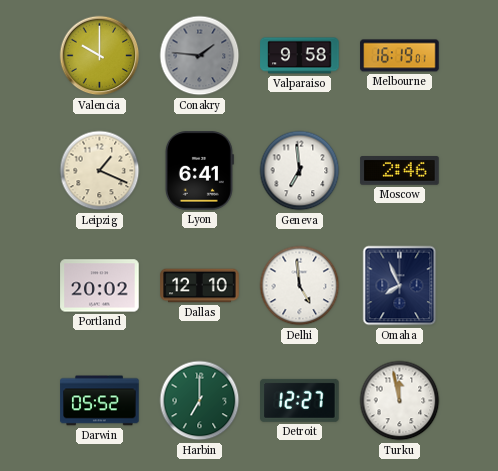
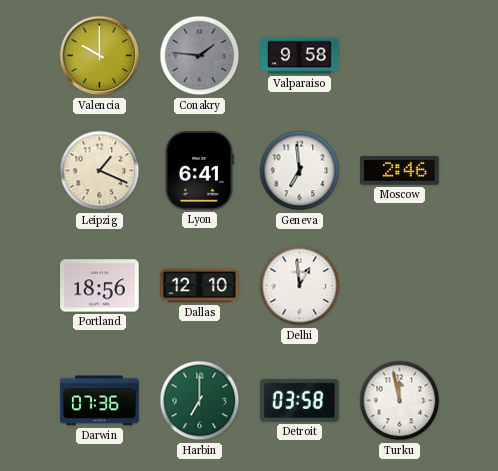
Melbourne: 16:19 -> none
Portland: 20:02 -> 18:56
Delhi: 4:59 -> 12:59
Omaha: 7:56 -> none
Darwin: 05:52 -> 07:36
Detroit: 12:27 -> 03:58
